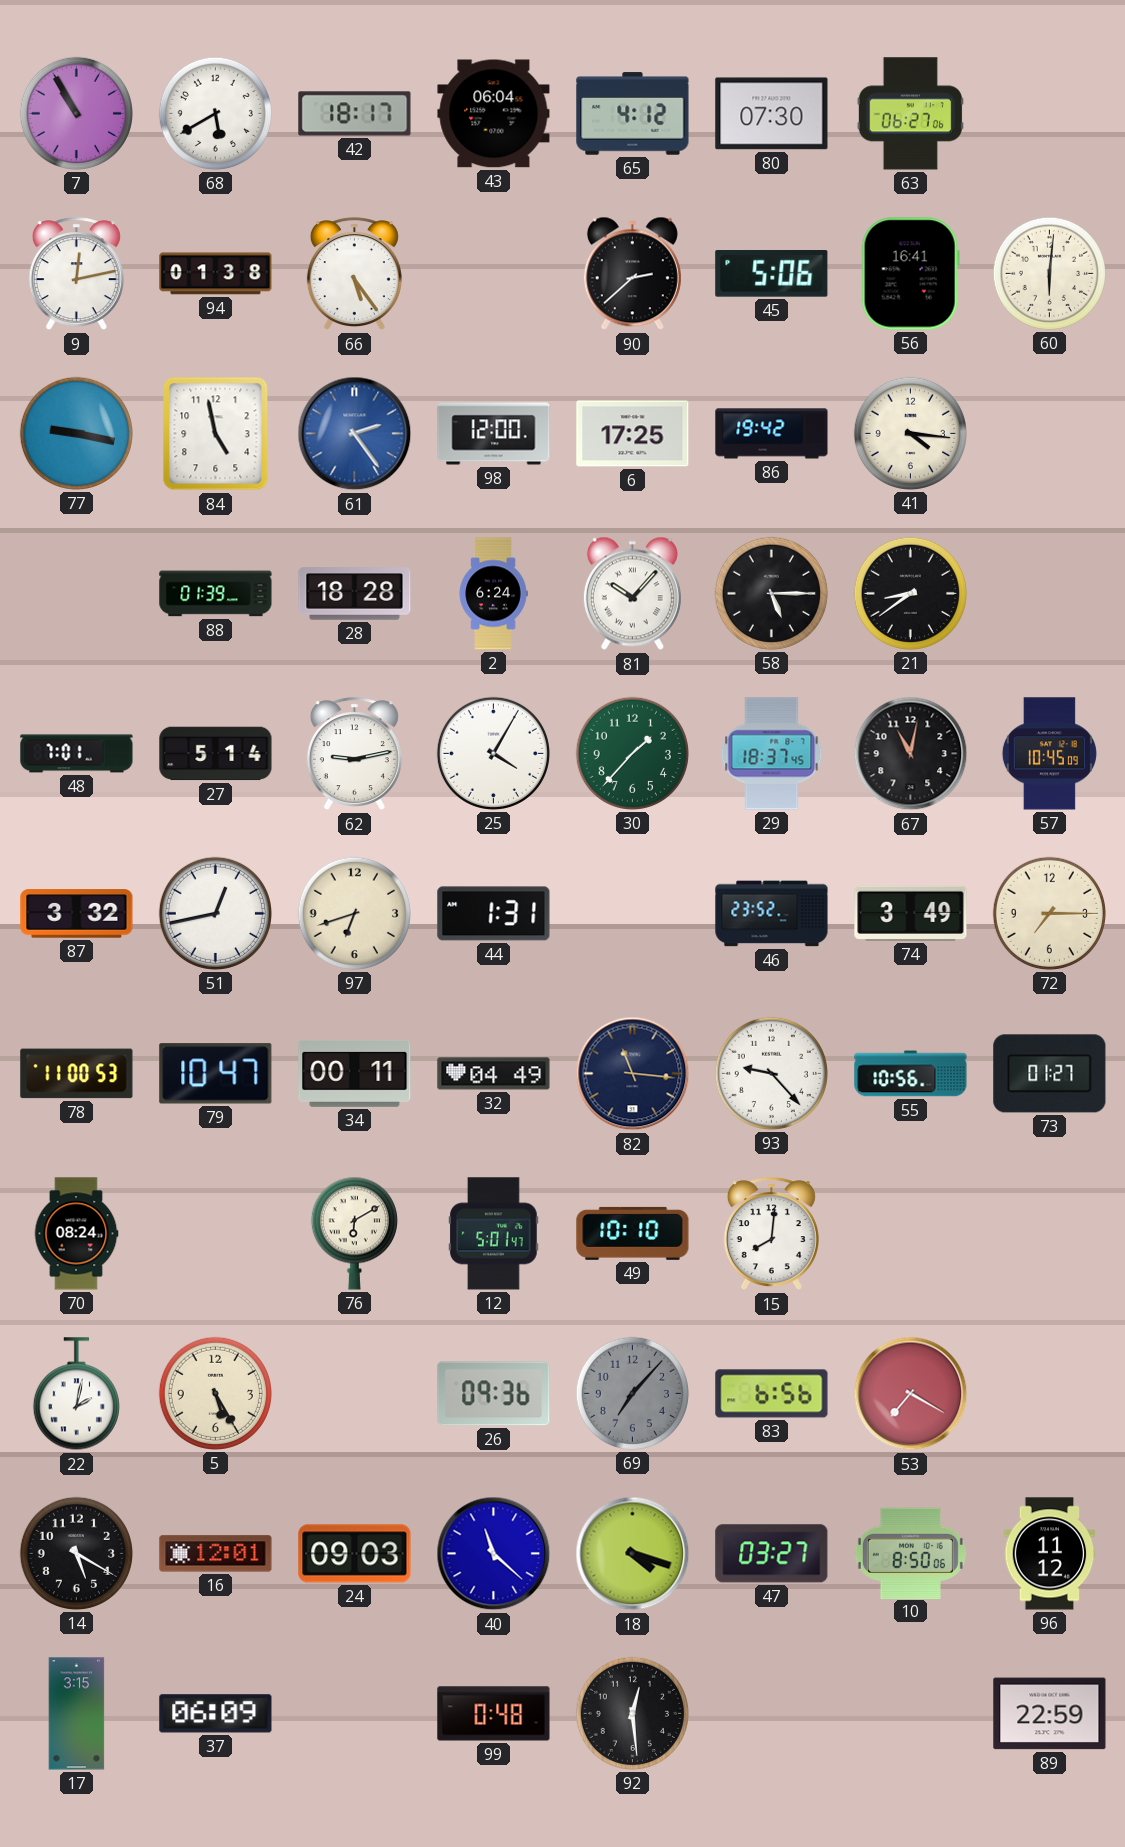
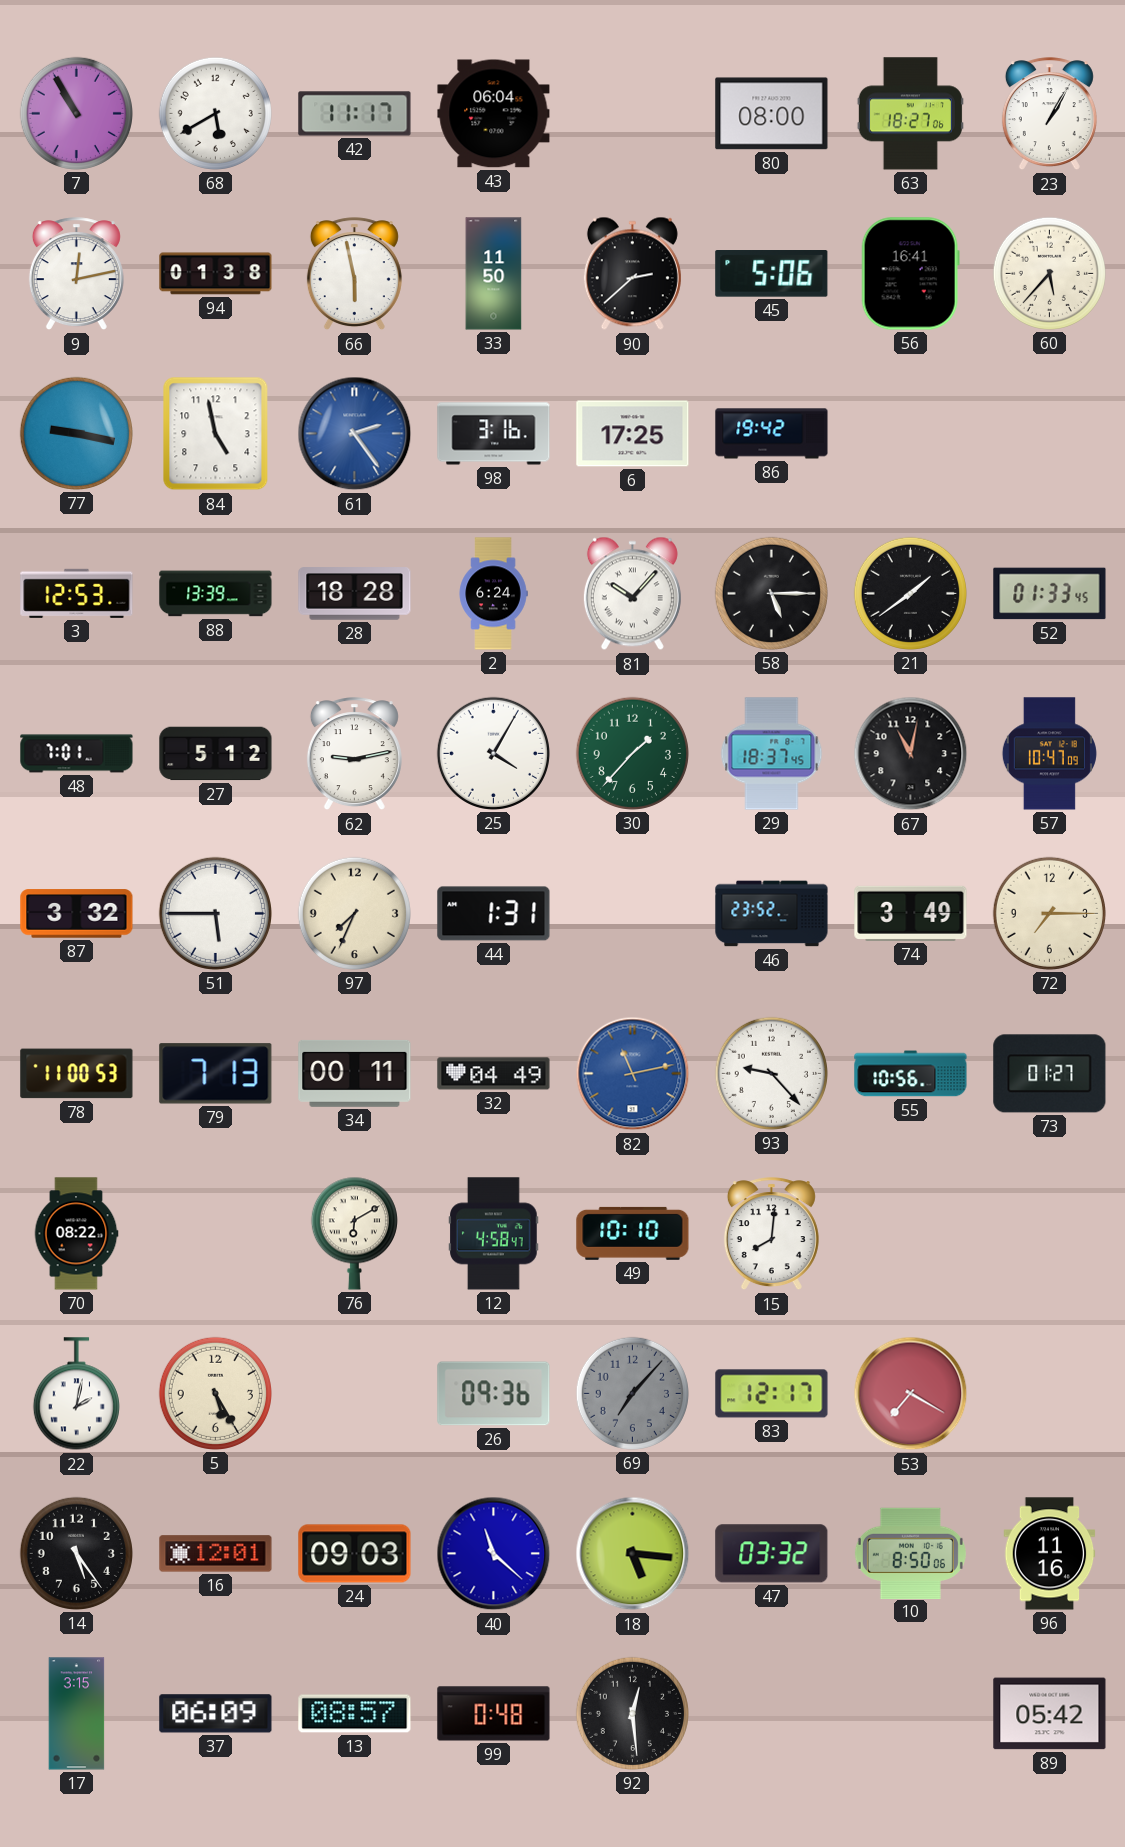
42: 18:17 -> 11:17
65: 4:12 -> none
80: 07:30 -> 08:00
63: 06:27 -> 18:27
23: none -> 1:05
66: 5:24 -> 5:58
33: none -> 11:50
60: 6:01 -> 5:37
98: 12:00 -> 3:16
41: 4:16 -> none
3: none -> 12:53
88: 01:39 -> 13:39
21: 8:39 -> 1:39
52: none -> 01:33
27: 5:14 -> 5:12
57: 10:45 -> 10:47
51: 12:43 -> 5:45
97: 6:42 -> 7:34
79: 10:47 -> 7:13
82: 11:16 -> 11:13
82 dial: navy -> blue
70: 08:24 -> 08:22
12: 5:01 -> 4:58
83: 6:56 -> 12:17
14: 5:20 -> 5:24
18: 4:18 -> 5:16
47: 03:27 -> 03:32
96: 11:12 -> 11:16
13: none -> 08:57
89: 22:59 -> 05:42
